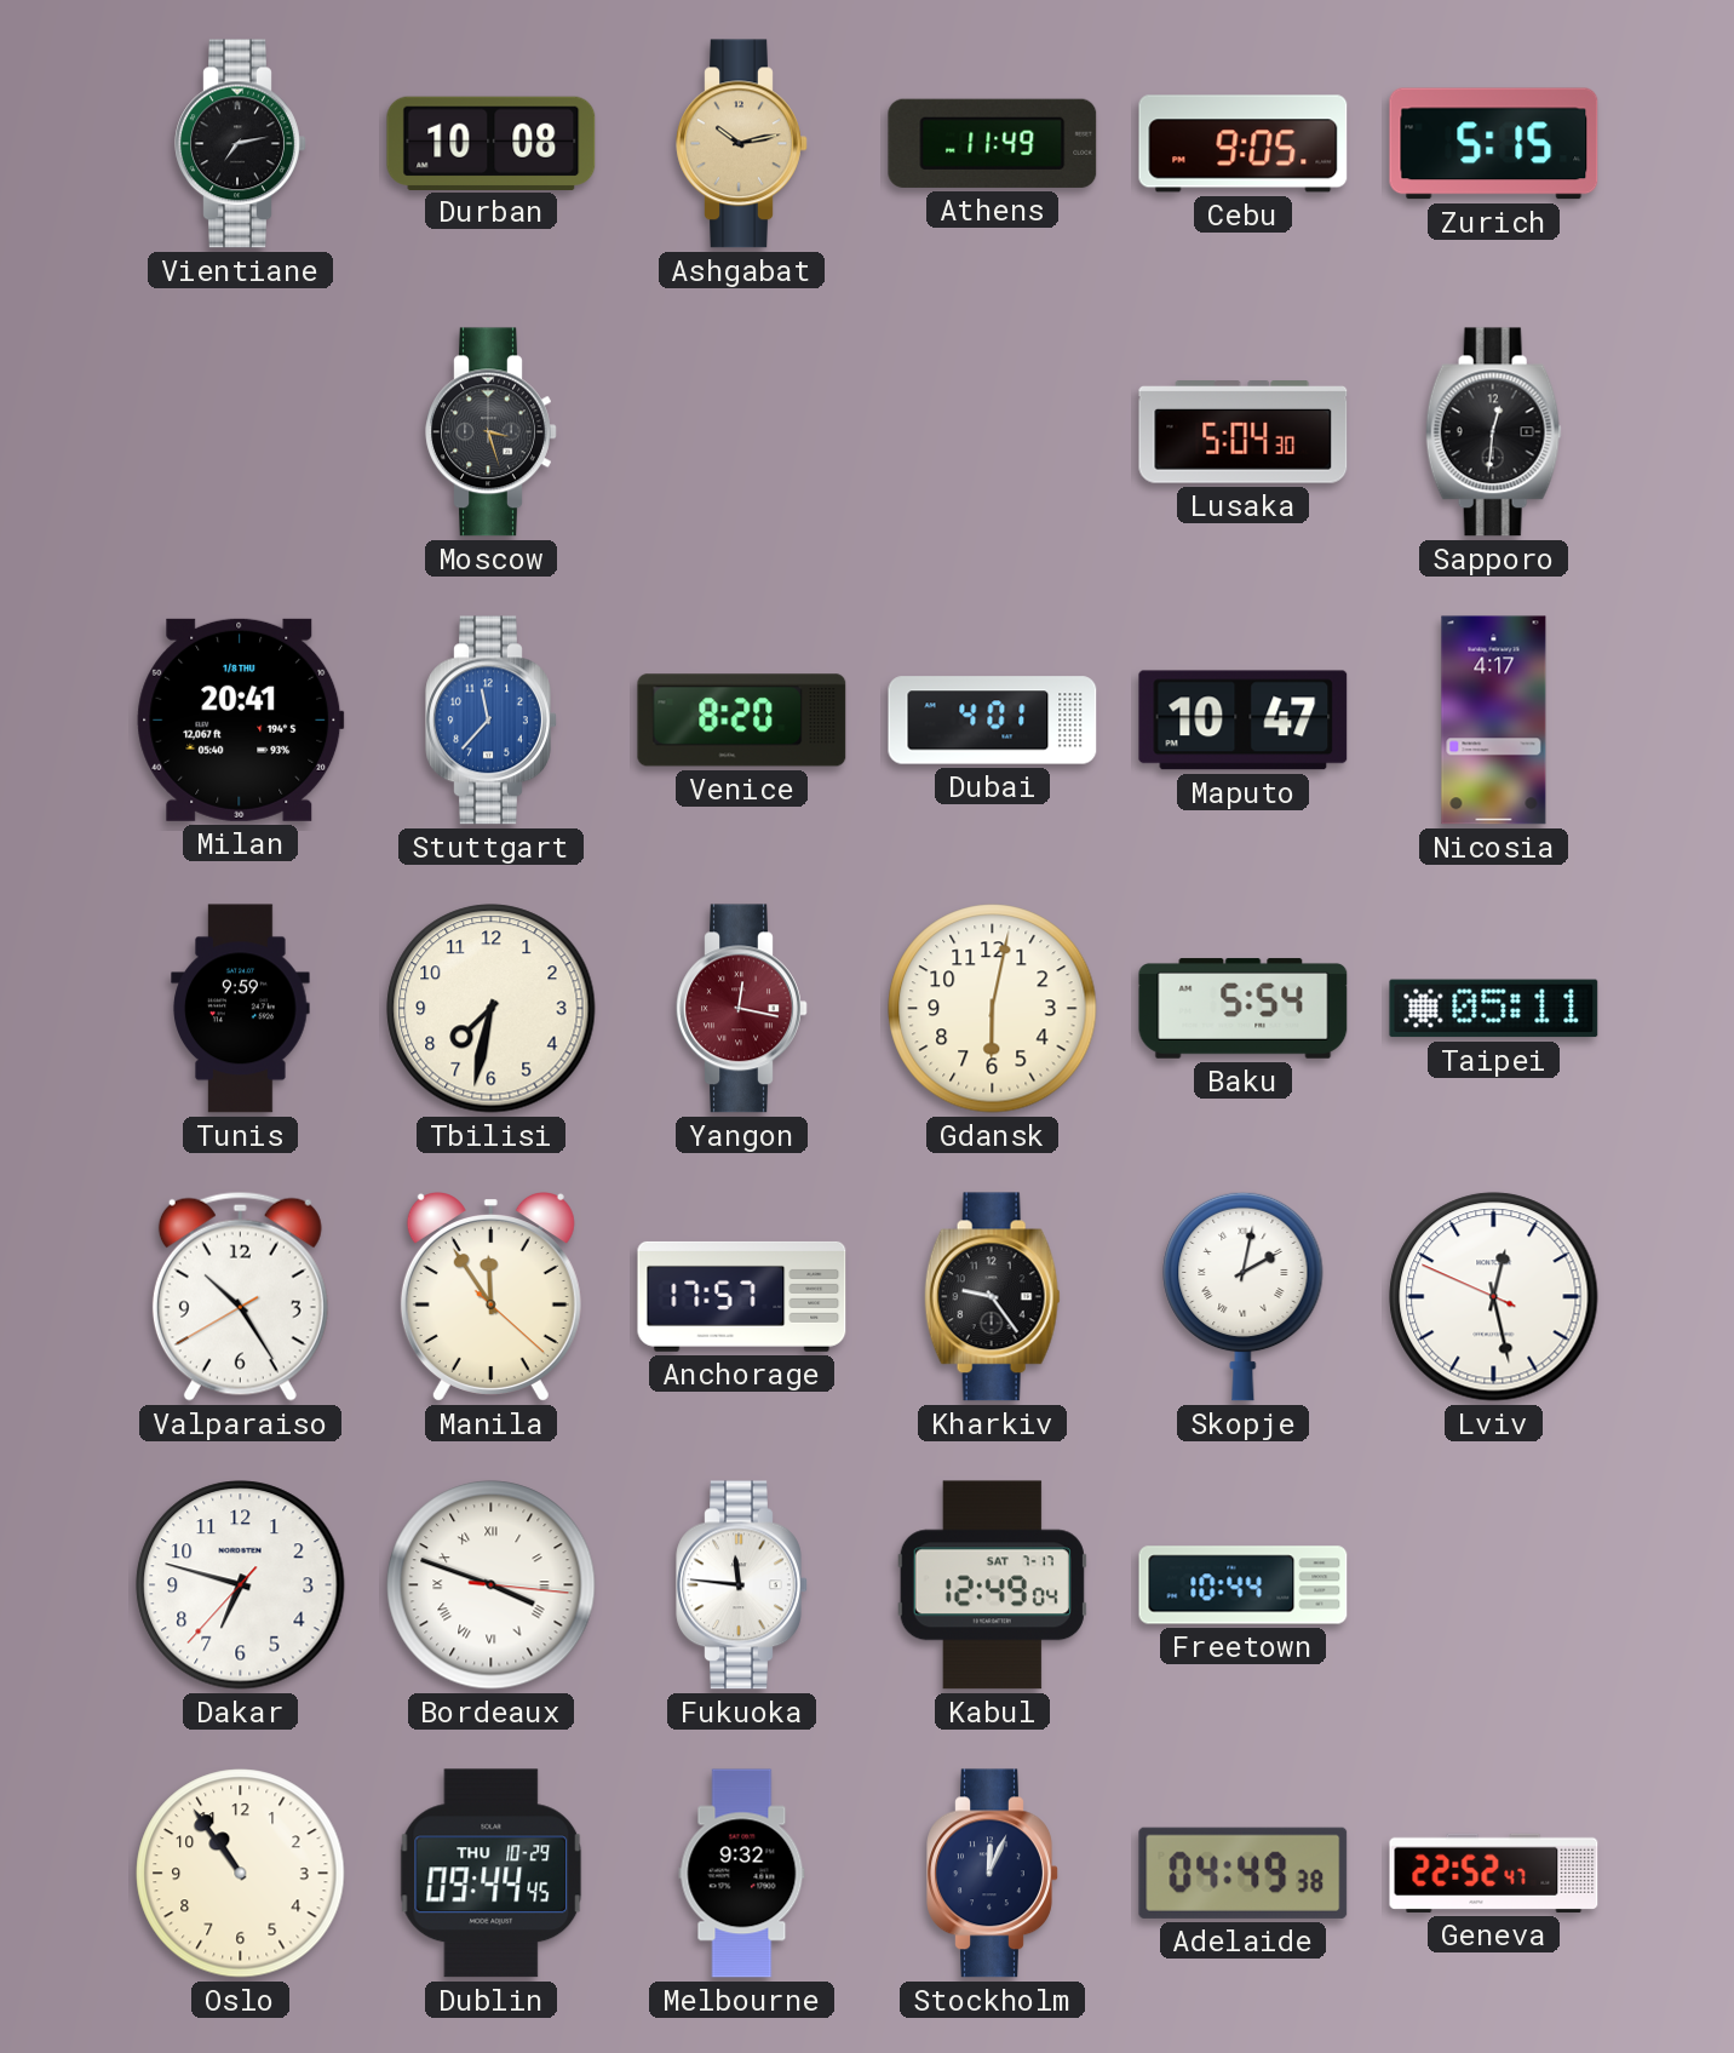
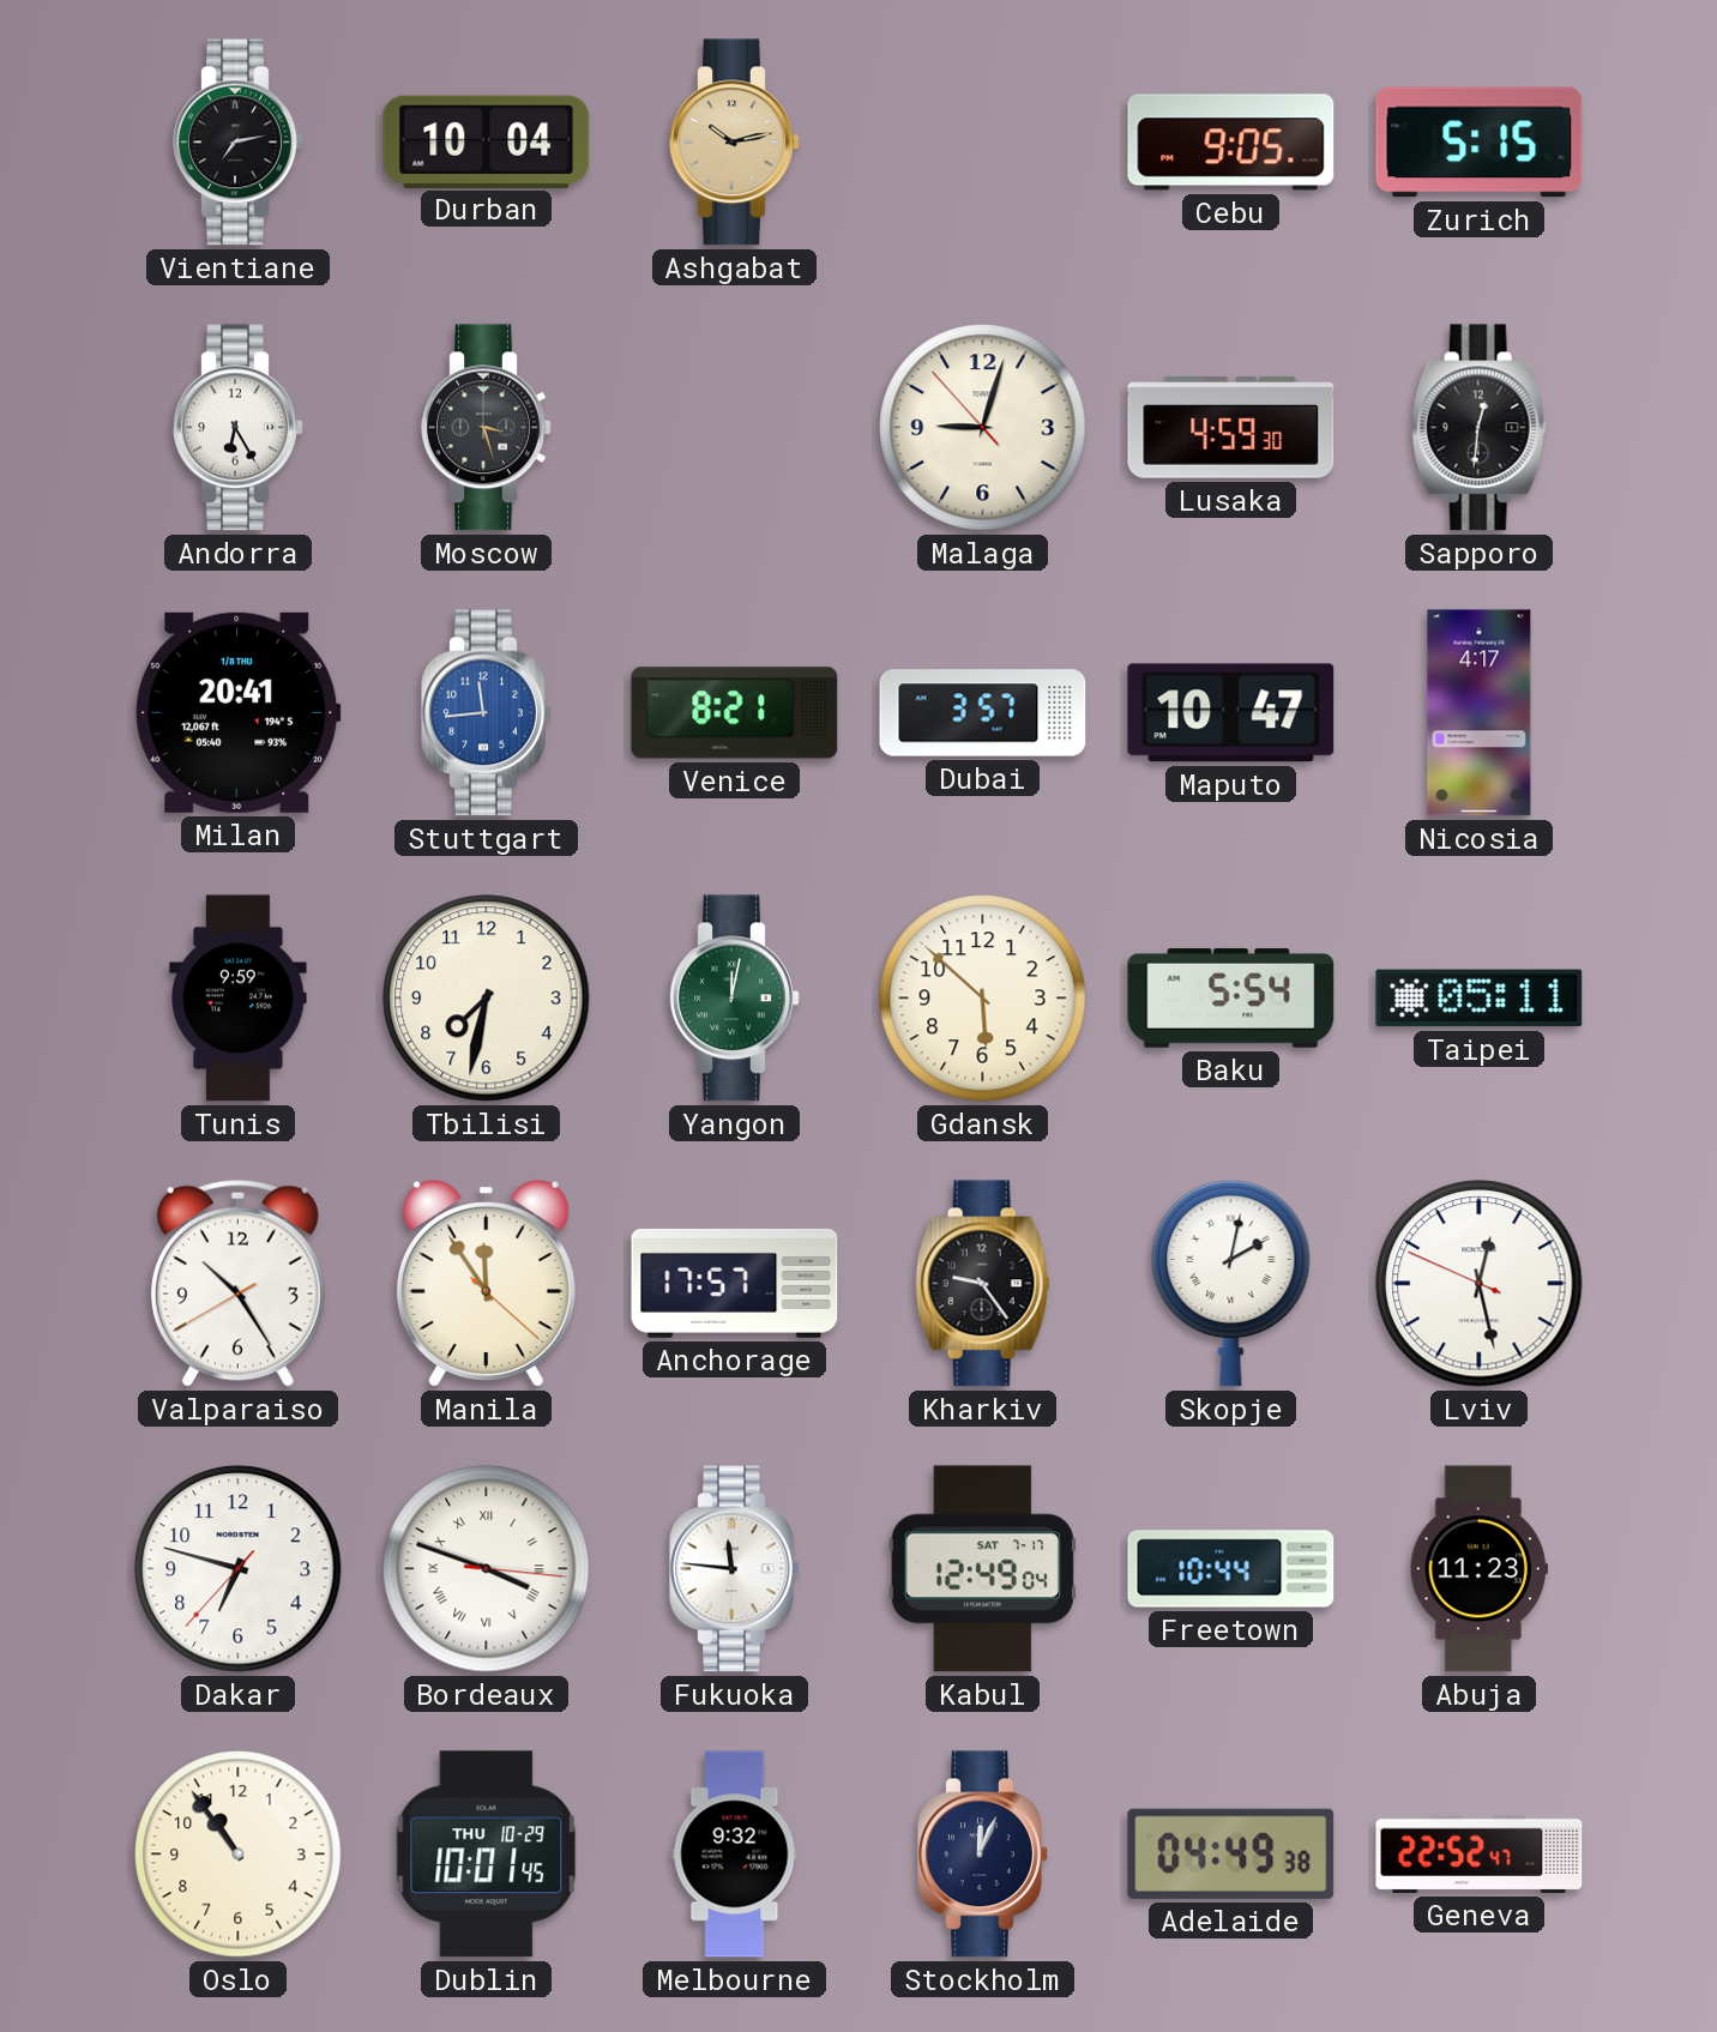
Durban: 10:08 -> 10:04
Athens: 11:49 -> none
Andorra: none -> 6:25
Malaga: none -> 9:02
Lusaka: 5:04 -> 4:59
Stuttgart: 11:37 -> 11:44
Venice: 8:20 -> 8:21
Dubai: 4:01 -> 3:57
Yangon: 12:17 -> 12:02
Yangon dial: burgundy -> green
Gdansk: 6:02 -> 5:52
Abuja: none -> 11:23
Dublin: 09:44 -> 10:01
